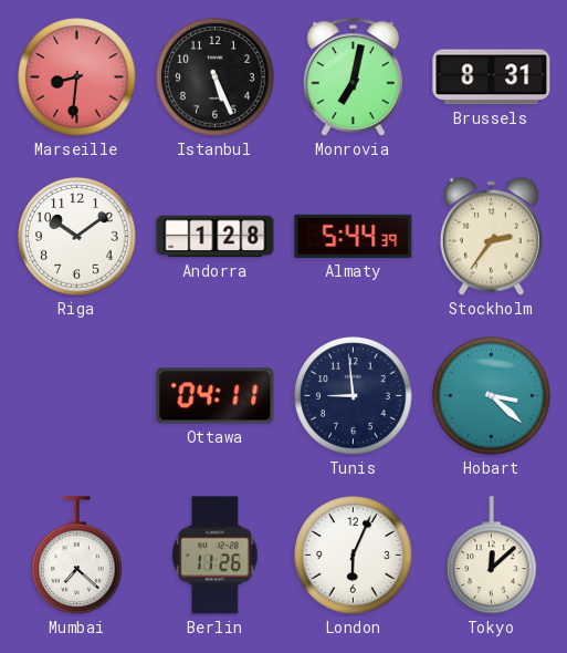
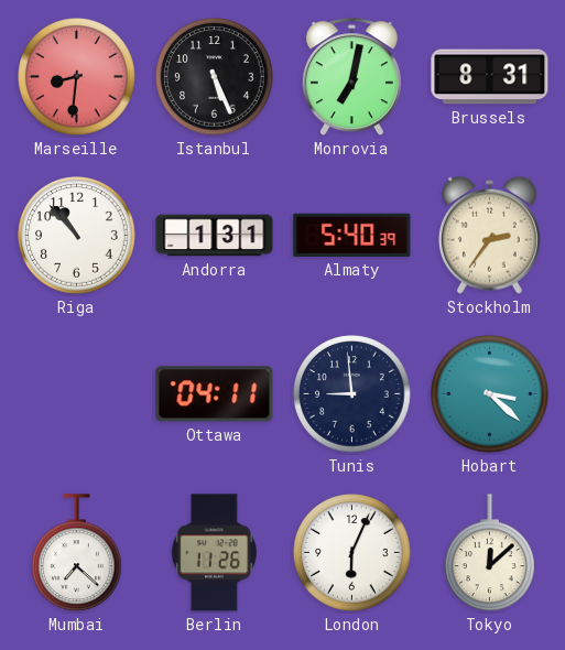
Riga: 10:09 -> 10:53
Andorra: 1:28 -> 1:31
Almaty: 5:44 -> 5:40
